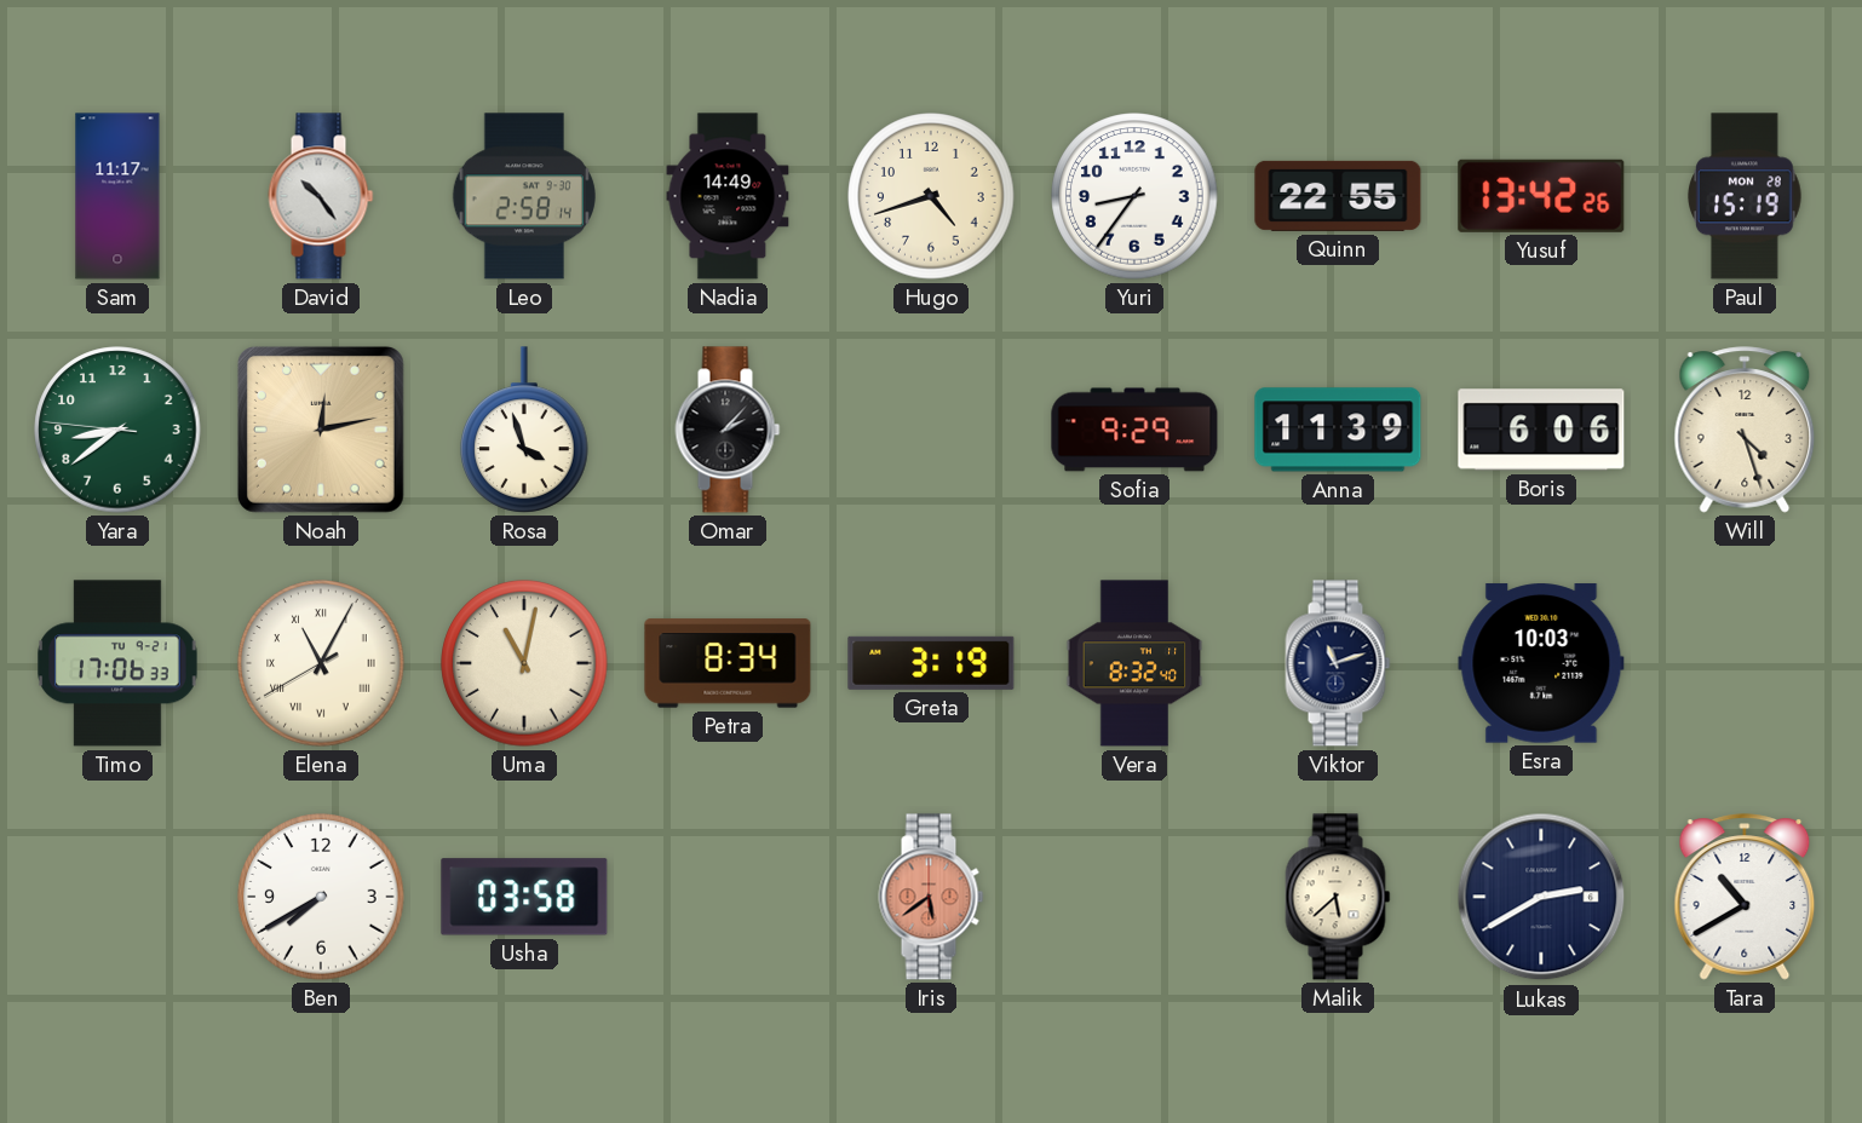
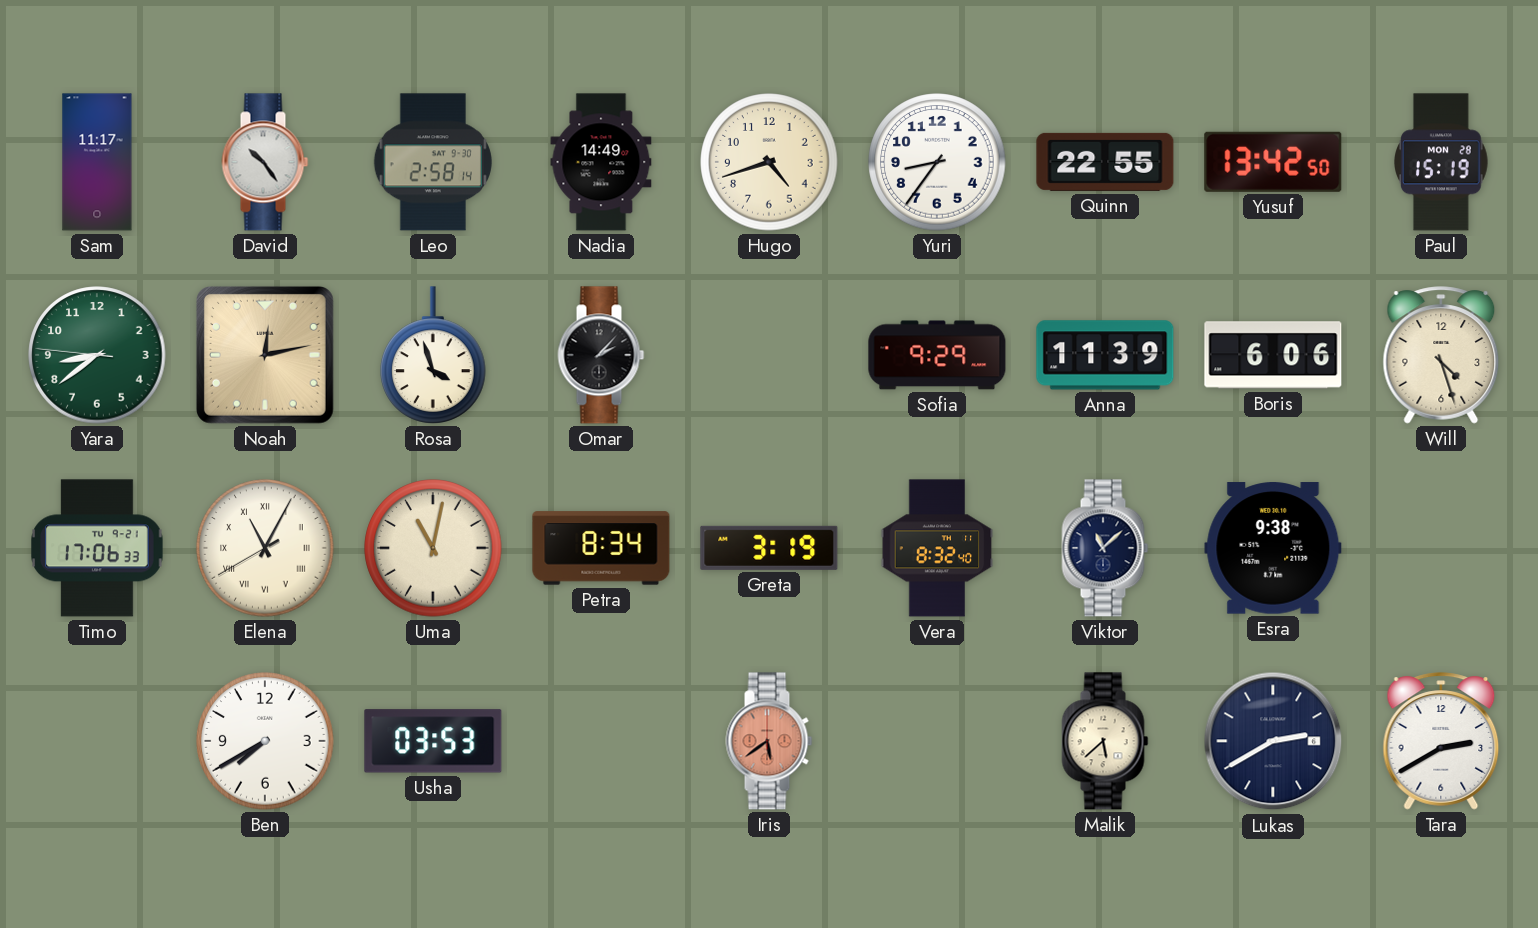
Yusuf: 13:42:26 -> 13:42:50
Viktor: 11:12 -> 11:08
Esra: 10:03 -> 9:38
Usha: 03:58 -> 03:53
Tara: 10:40 -> 2:40
